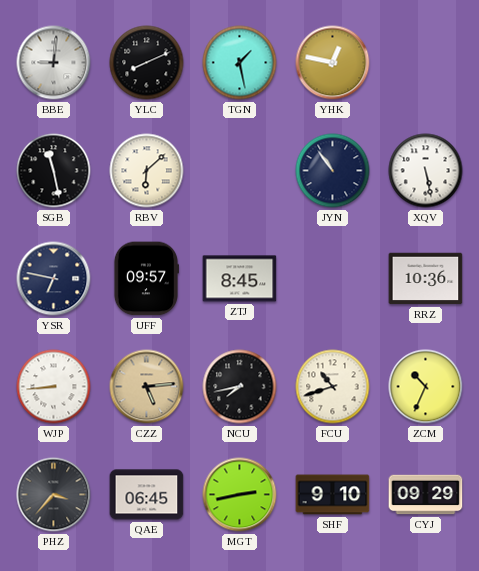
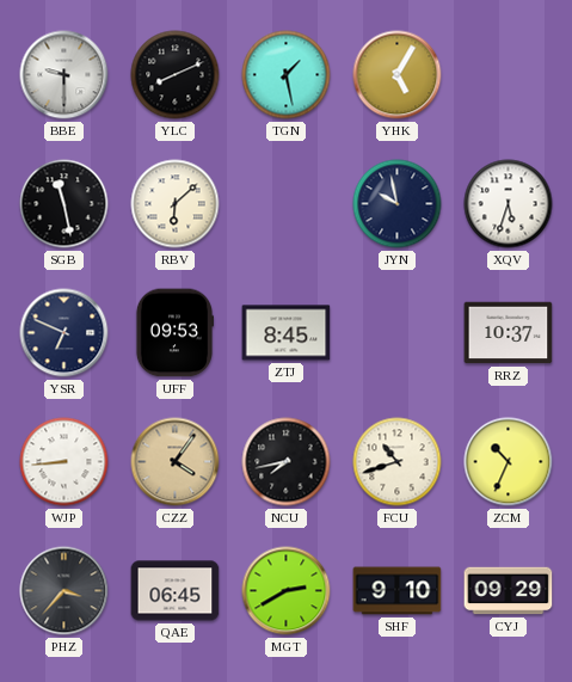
BBE: 9:01 -> 9:30
YHK: 12:47 -> 5:05
JYN: 10:54 -> 9:58
XQV: 5:28 -> 5:33
YSR: 6:47 -> 6:49
UFF: 09:57 -> 09:53
RRZ: 10:36 -> 10:37
CZZ: 5:14 -> 4:06
MGT: 2:43 -> 2:40
